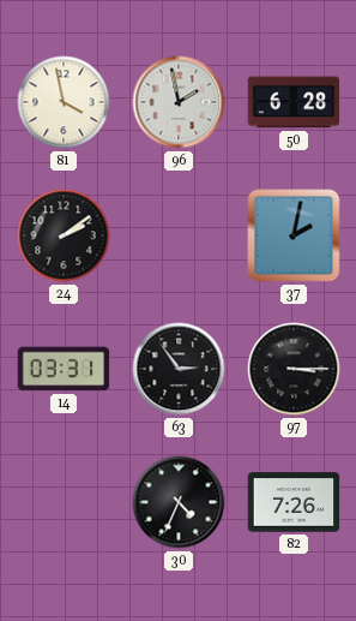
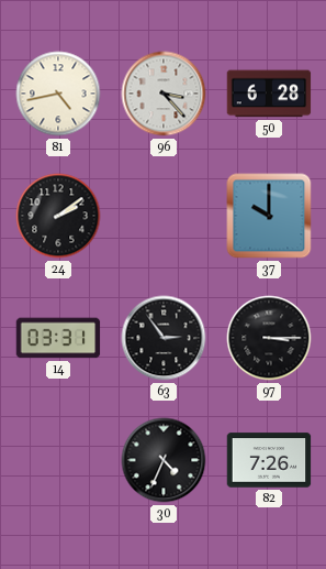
81: 3:58 -> 4:43
96: 1:58 -> 3:23
37: 2:02 -> 10:00
